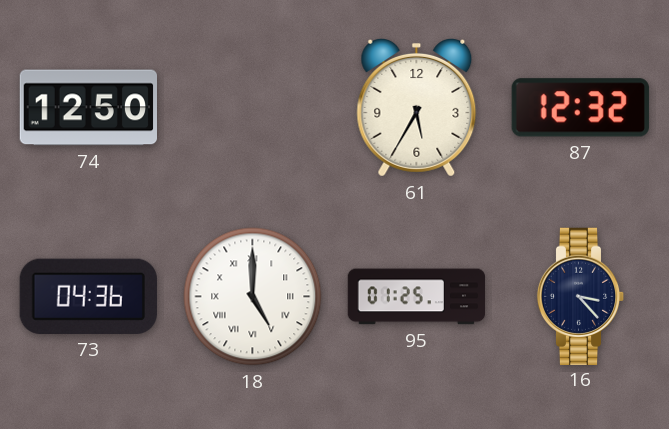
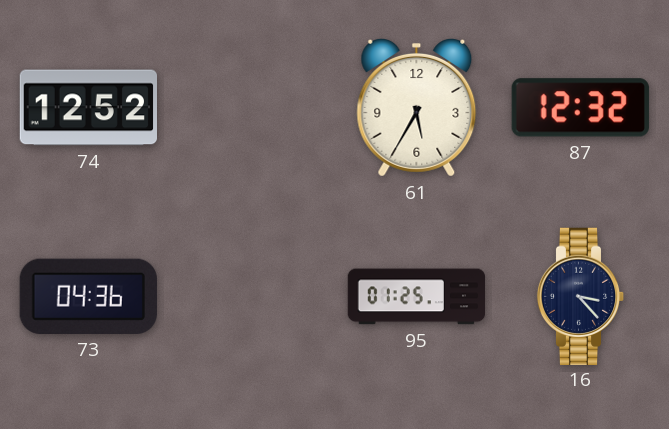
74: 12:50 -> 12:52
18: 5:00 -> none
